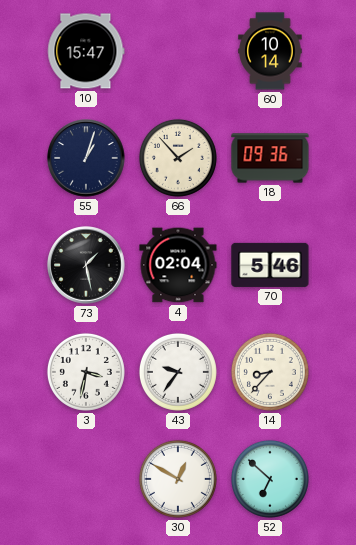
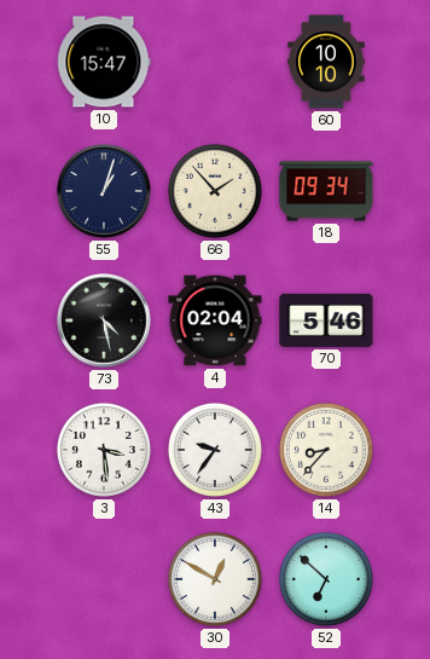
60: 10:14 -> 10:10
18: 09:36 -> 09:34
73: 1:28 -> 4:28
3: 3:32 -> 3:29
